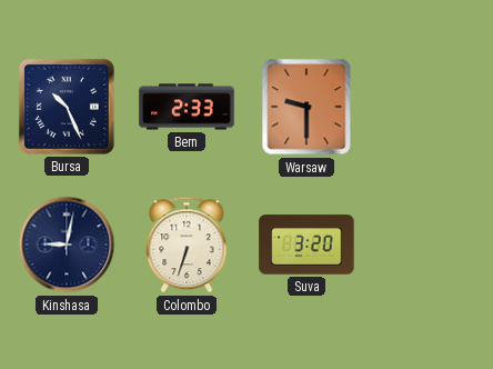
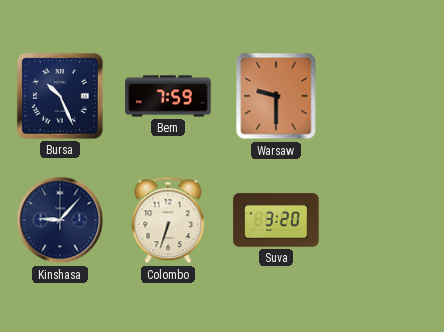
Bern: 2:33 -> 7:59
Kinshasa: 9:02 -> 9:07
